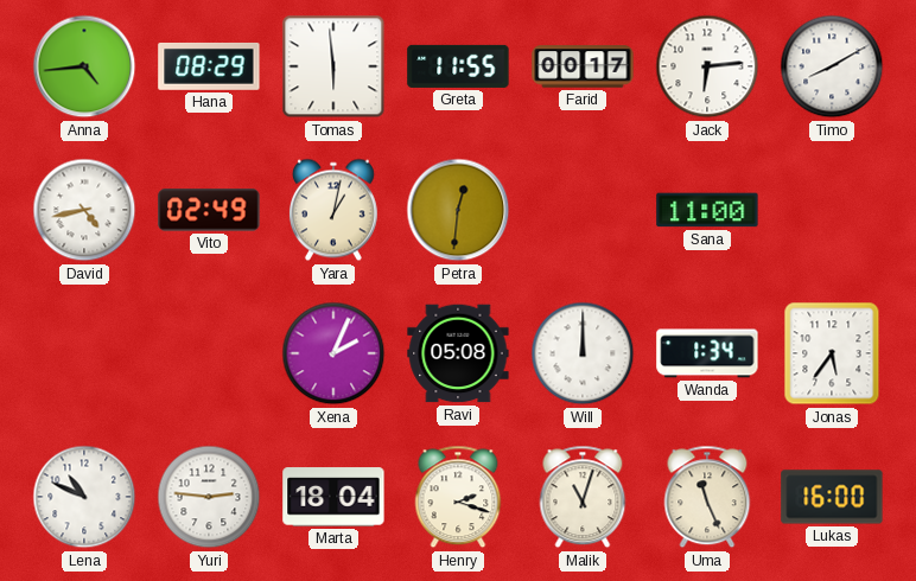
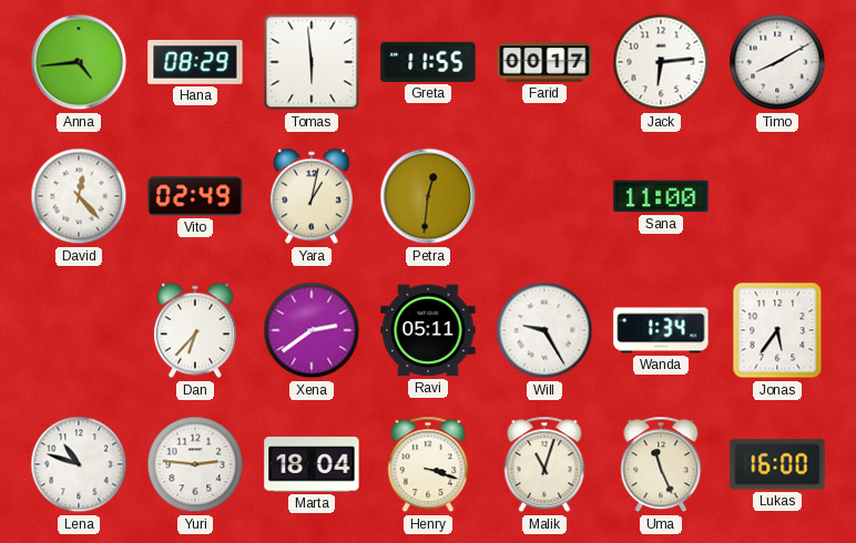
David: 4:43 -> 12:23
Dan: none -> 6:37
Xena: 2:04 -> 2:39
Ravi: 05:08 -> 05:11
Will: 12:00 -> 9:25
Lena: 10:49 -> 10:48
Henry: 2:18 -> 3:18
